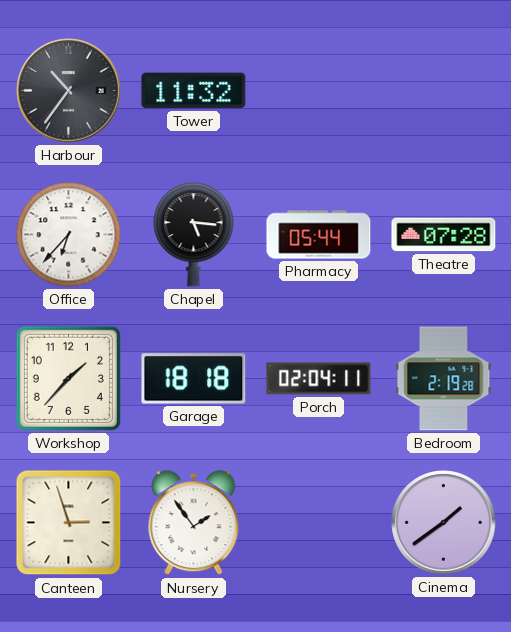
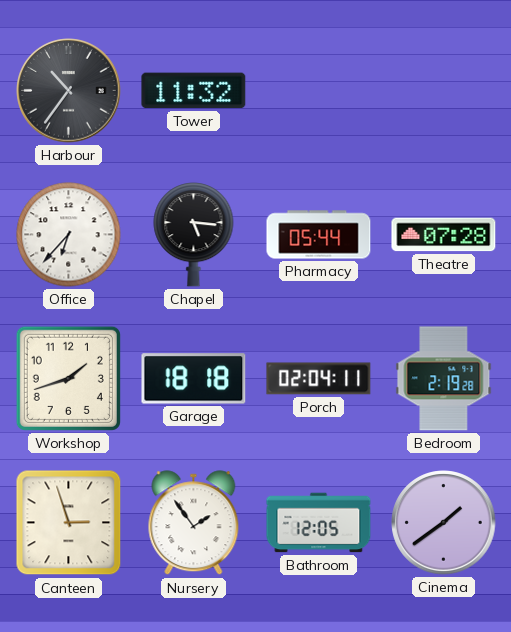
Workshop: 1:37 -> 1:42
Bathroom: none -> 12:05
